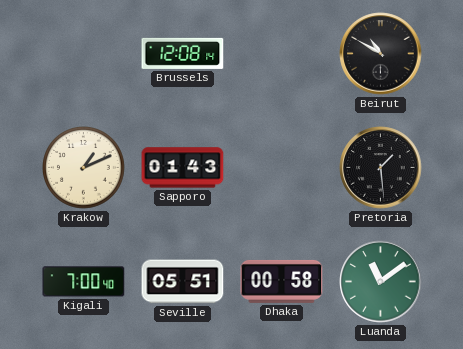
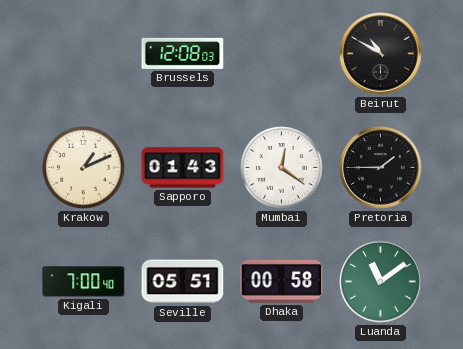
Brussels: 12:08:14 -> 12:08:03
Mumbai: none -> 12:21
Pretoria: 1:29 -> 1:45
